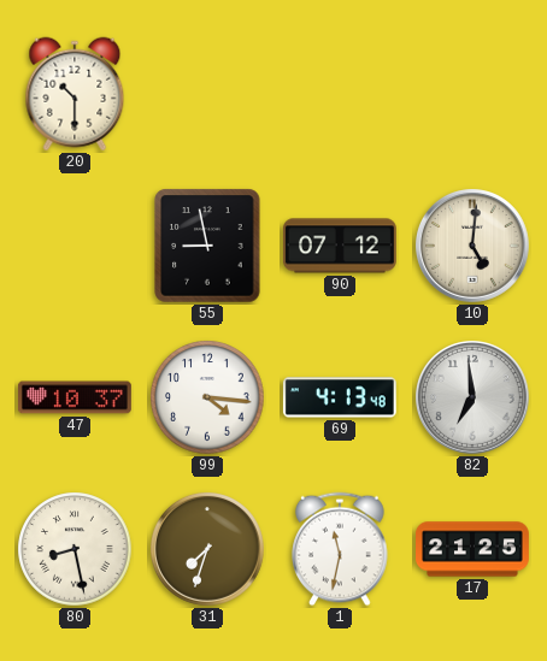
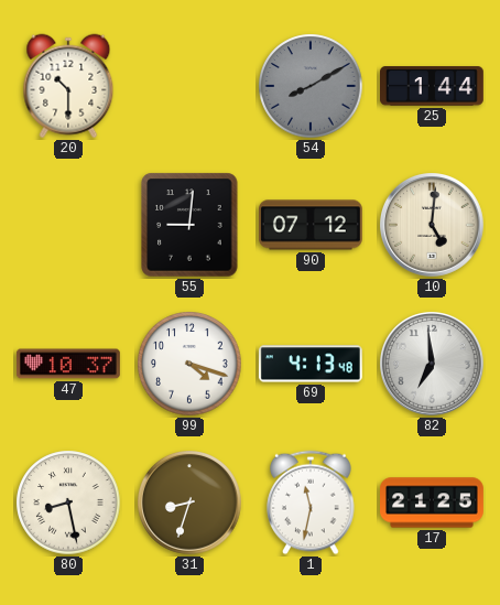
54: none -> 8:10
25: none -> 1:44
55: 8:58 -> 9:01
99: 4:16 -> 4:18
31: 7:33 -> 8:33
